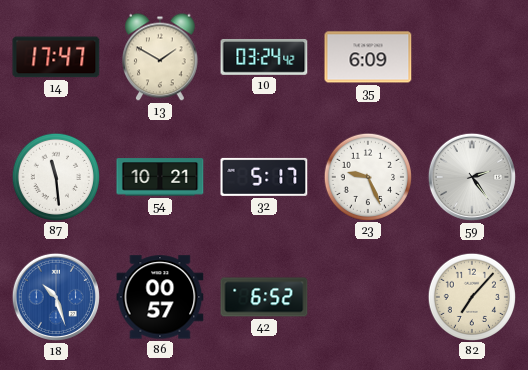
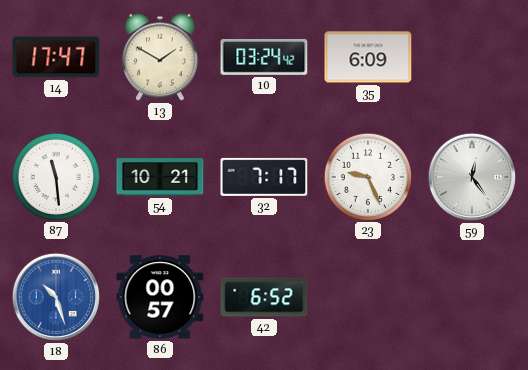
32: 5:17 -> 7:17
59: 2:24 -> 12:24
82: 7:07 -> none
